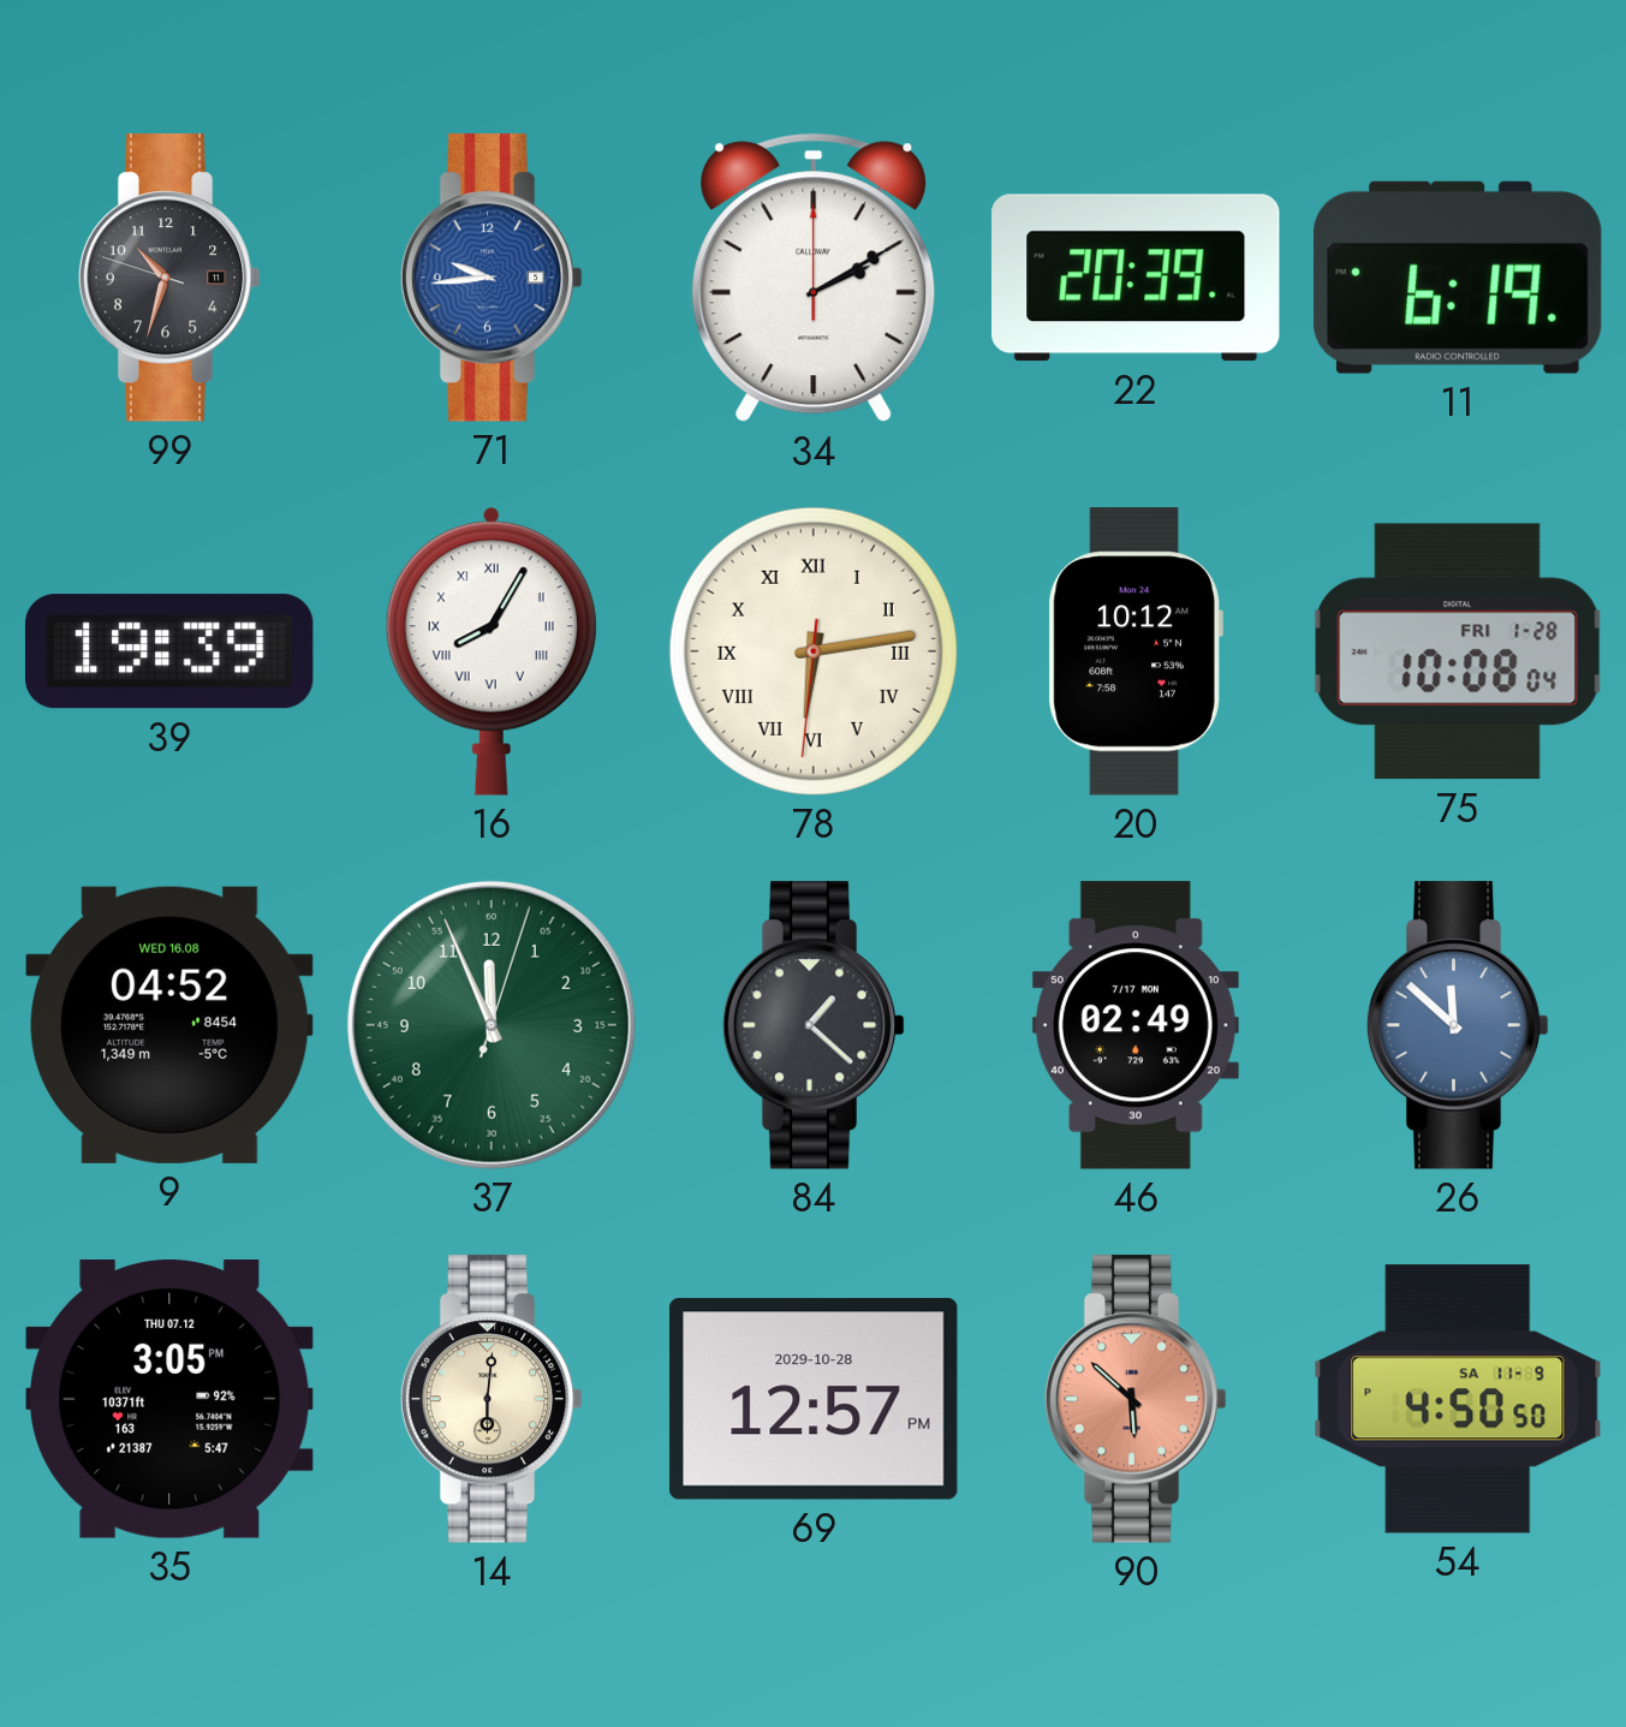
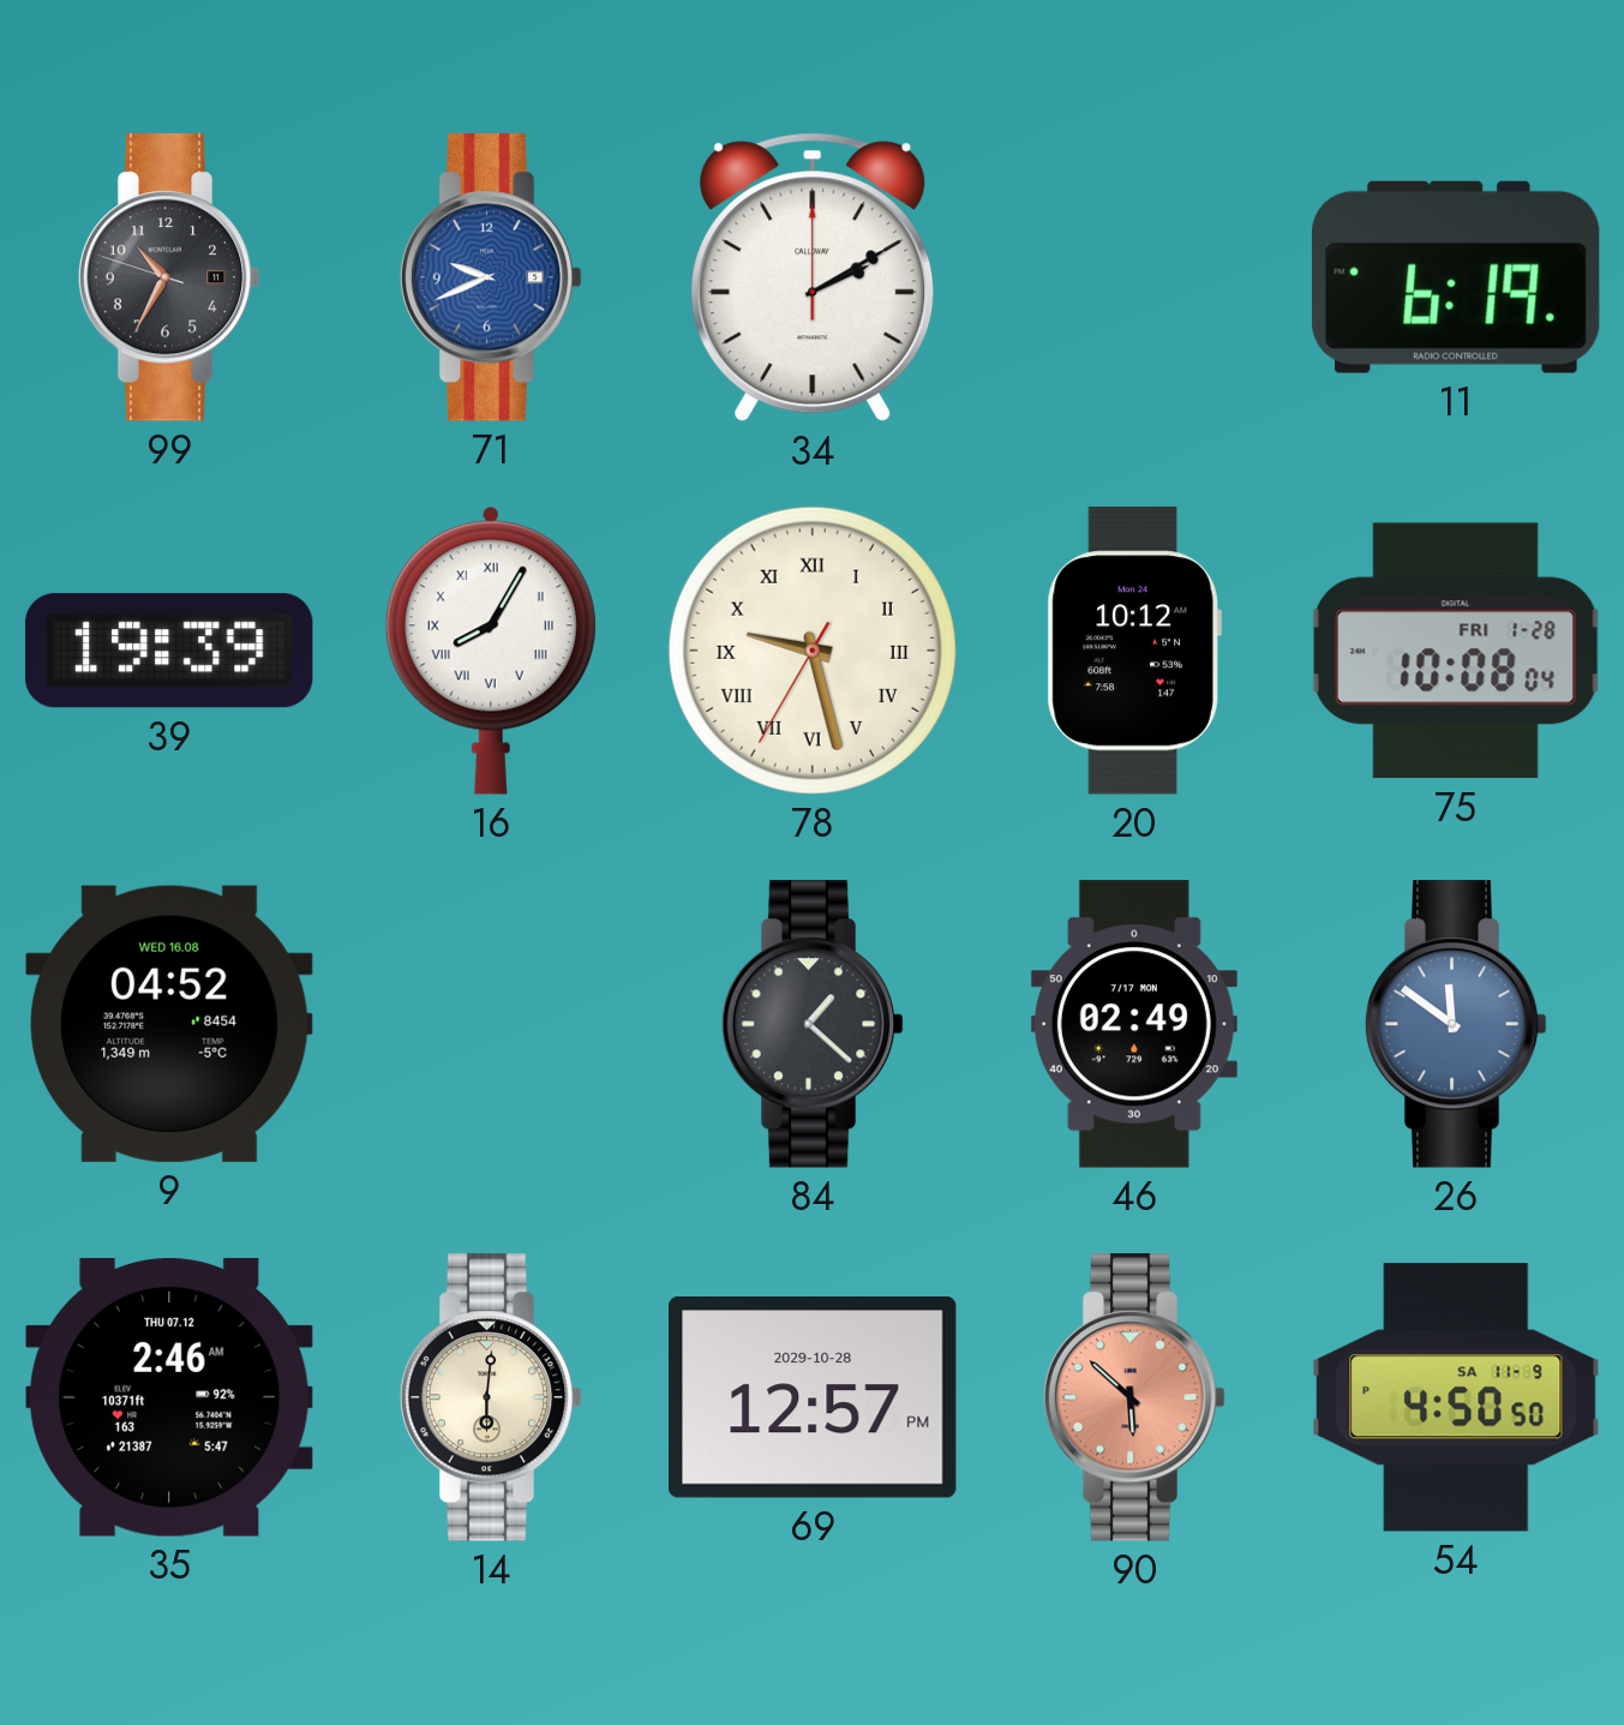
99: 10:32 -> 10:34
71: 9:44 -> 9:41
22: 20:39 -> none
78: 6:13 -> 9:27
37: 11:56 -> none
26: 11:52 -> 11:51
35: 3:05 -> 2:46
